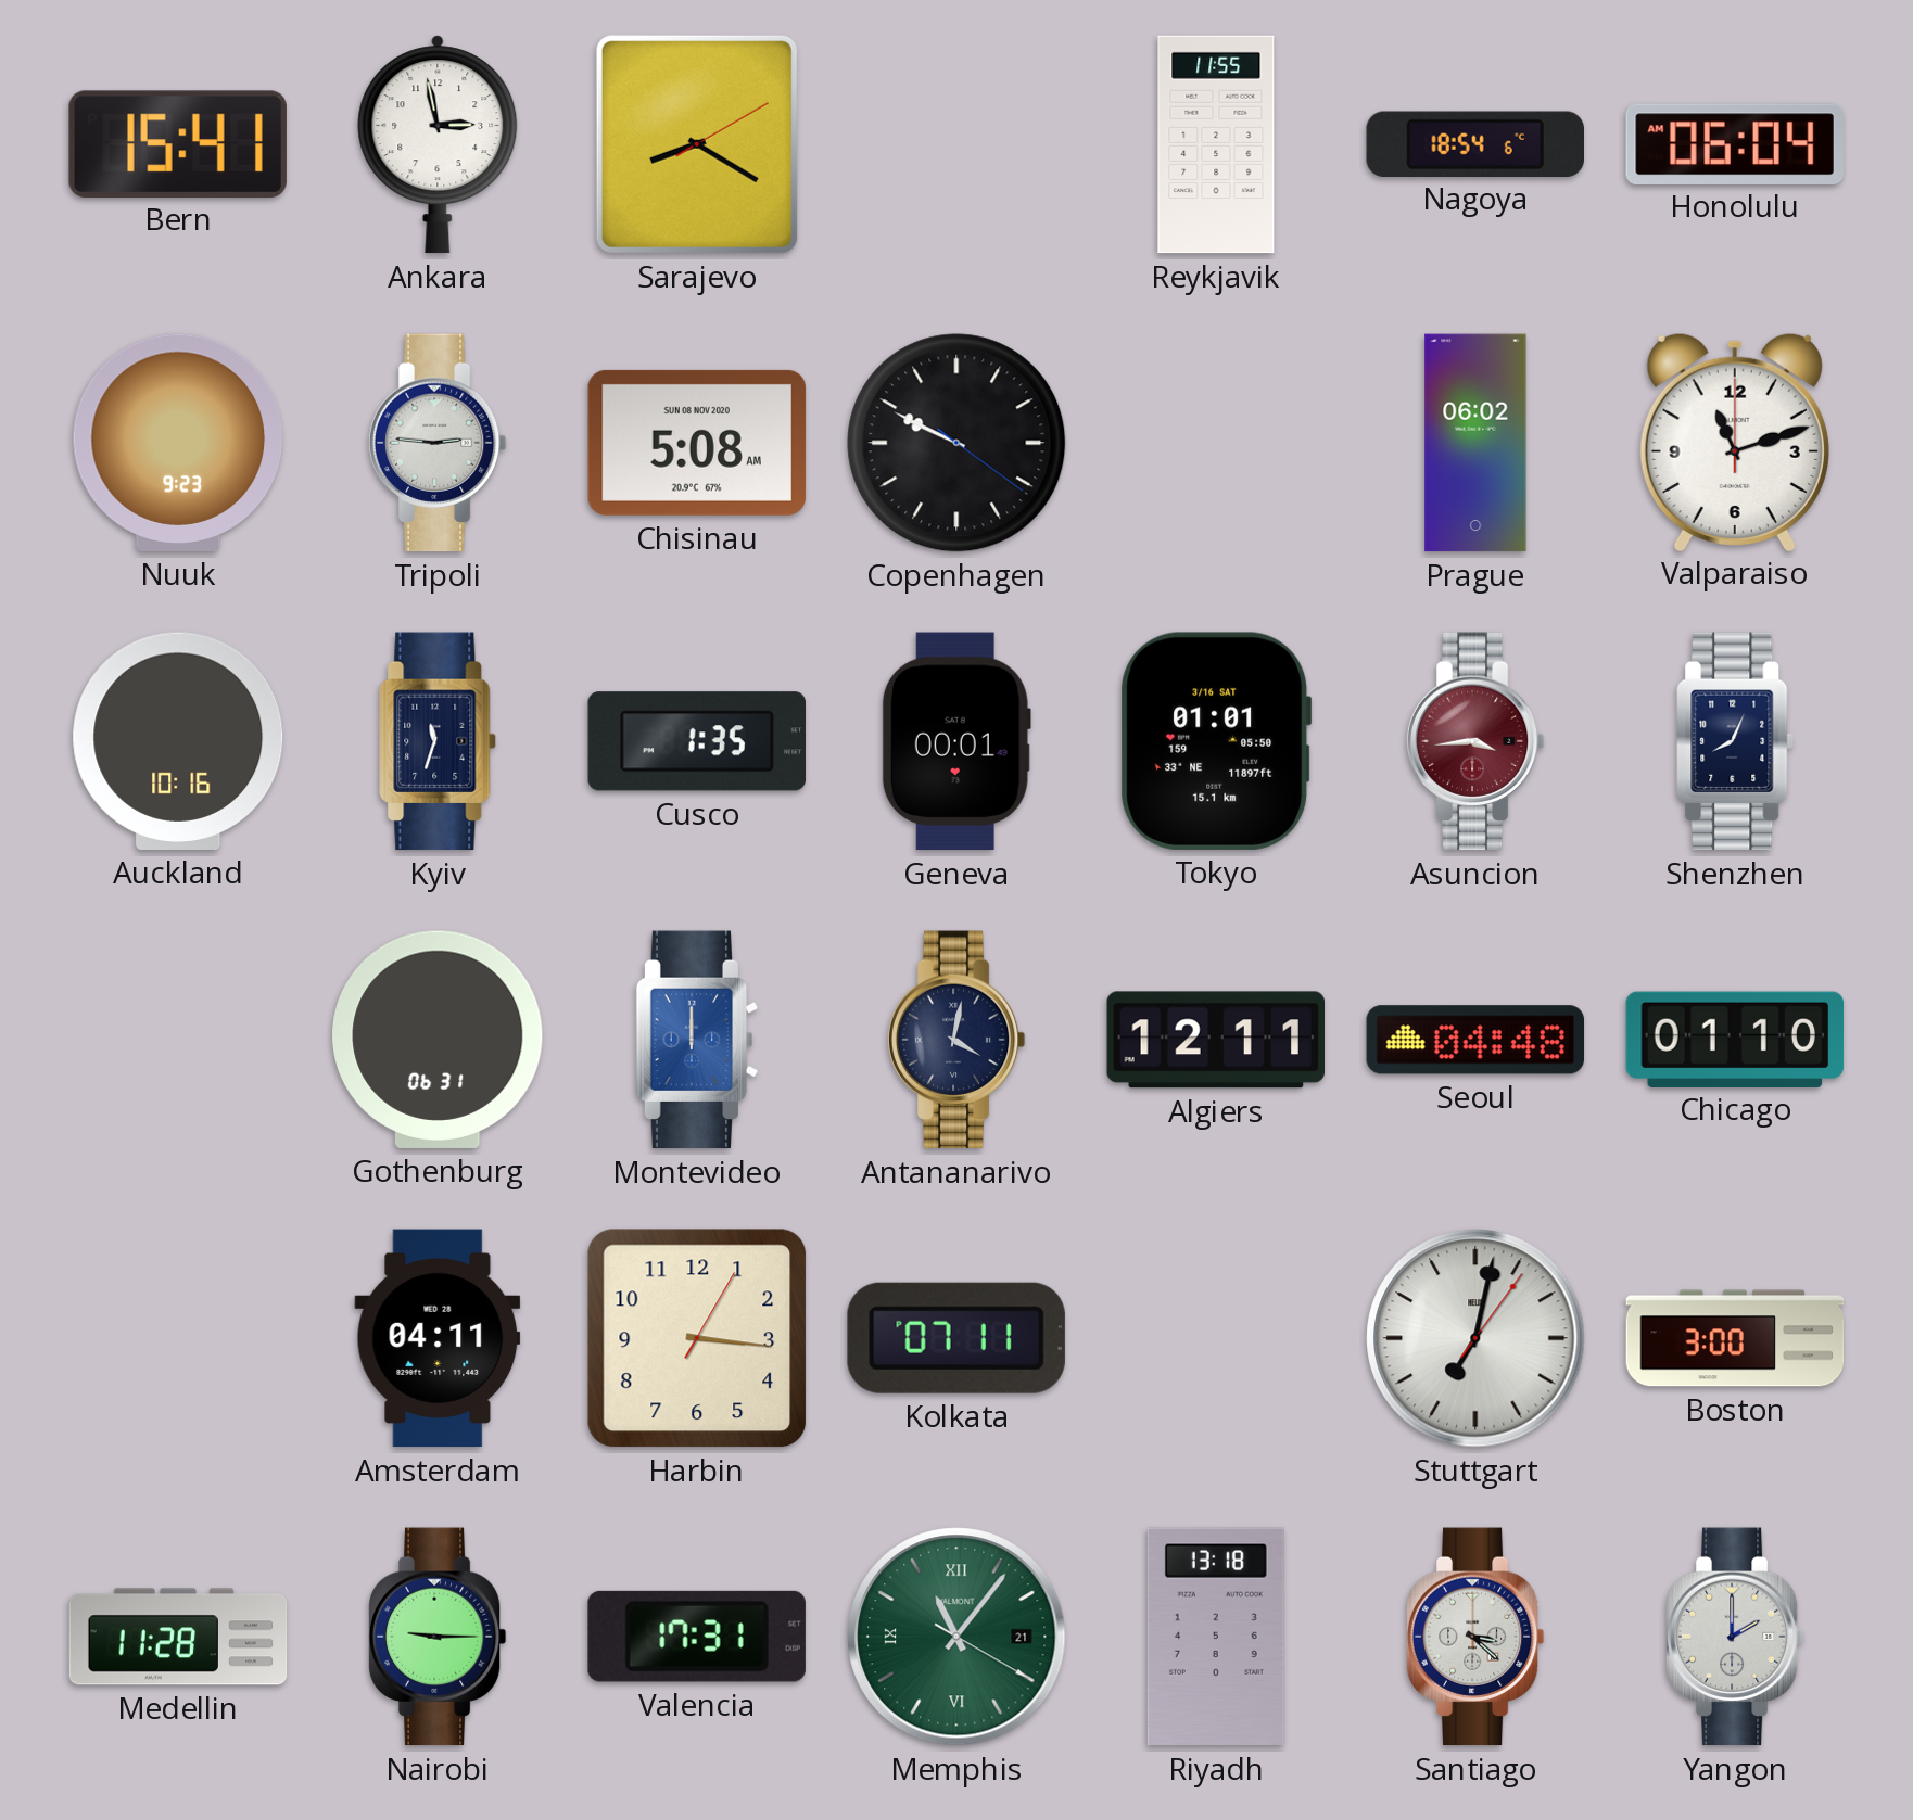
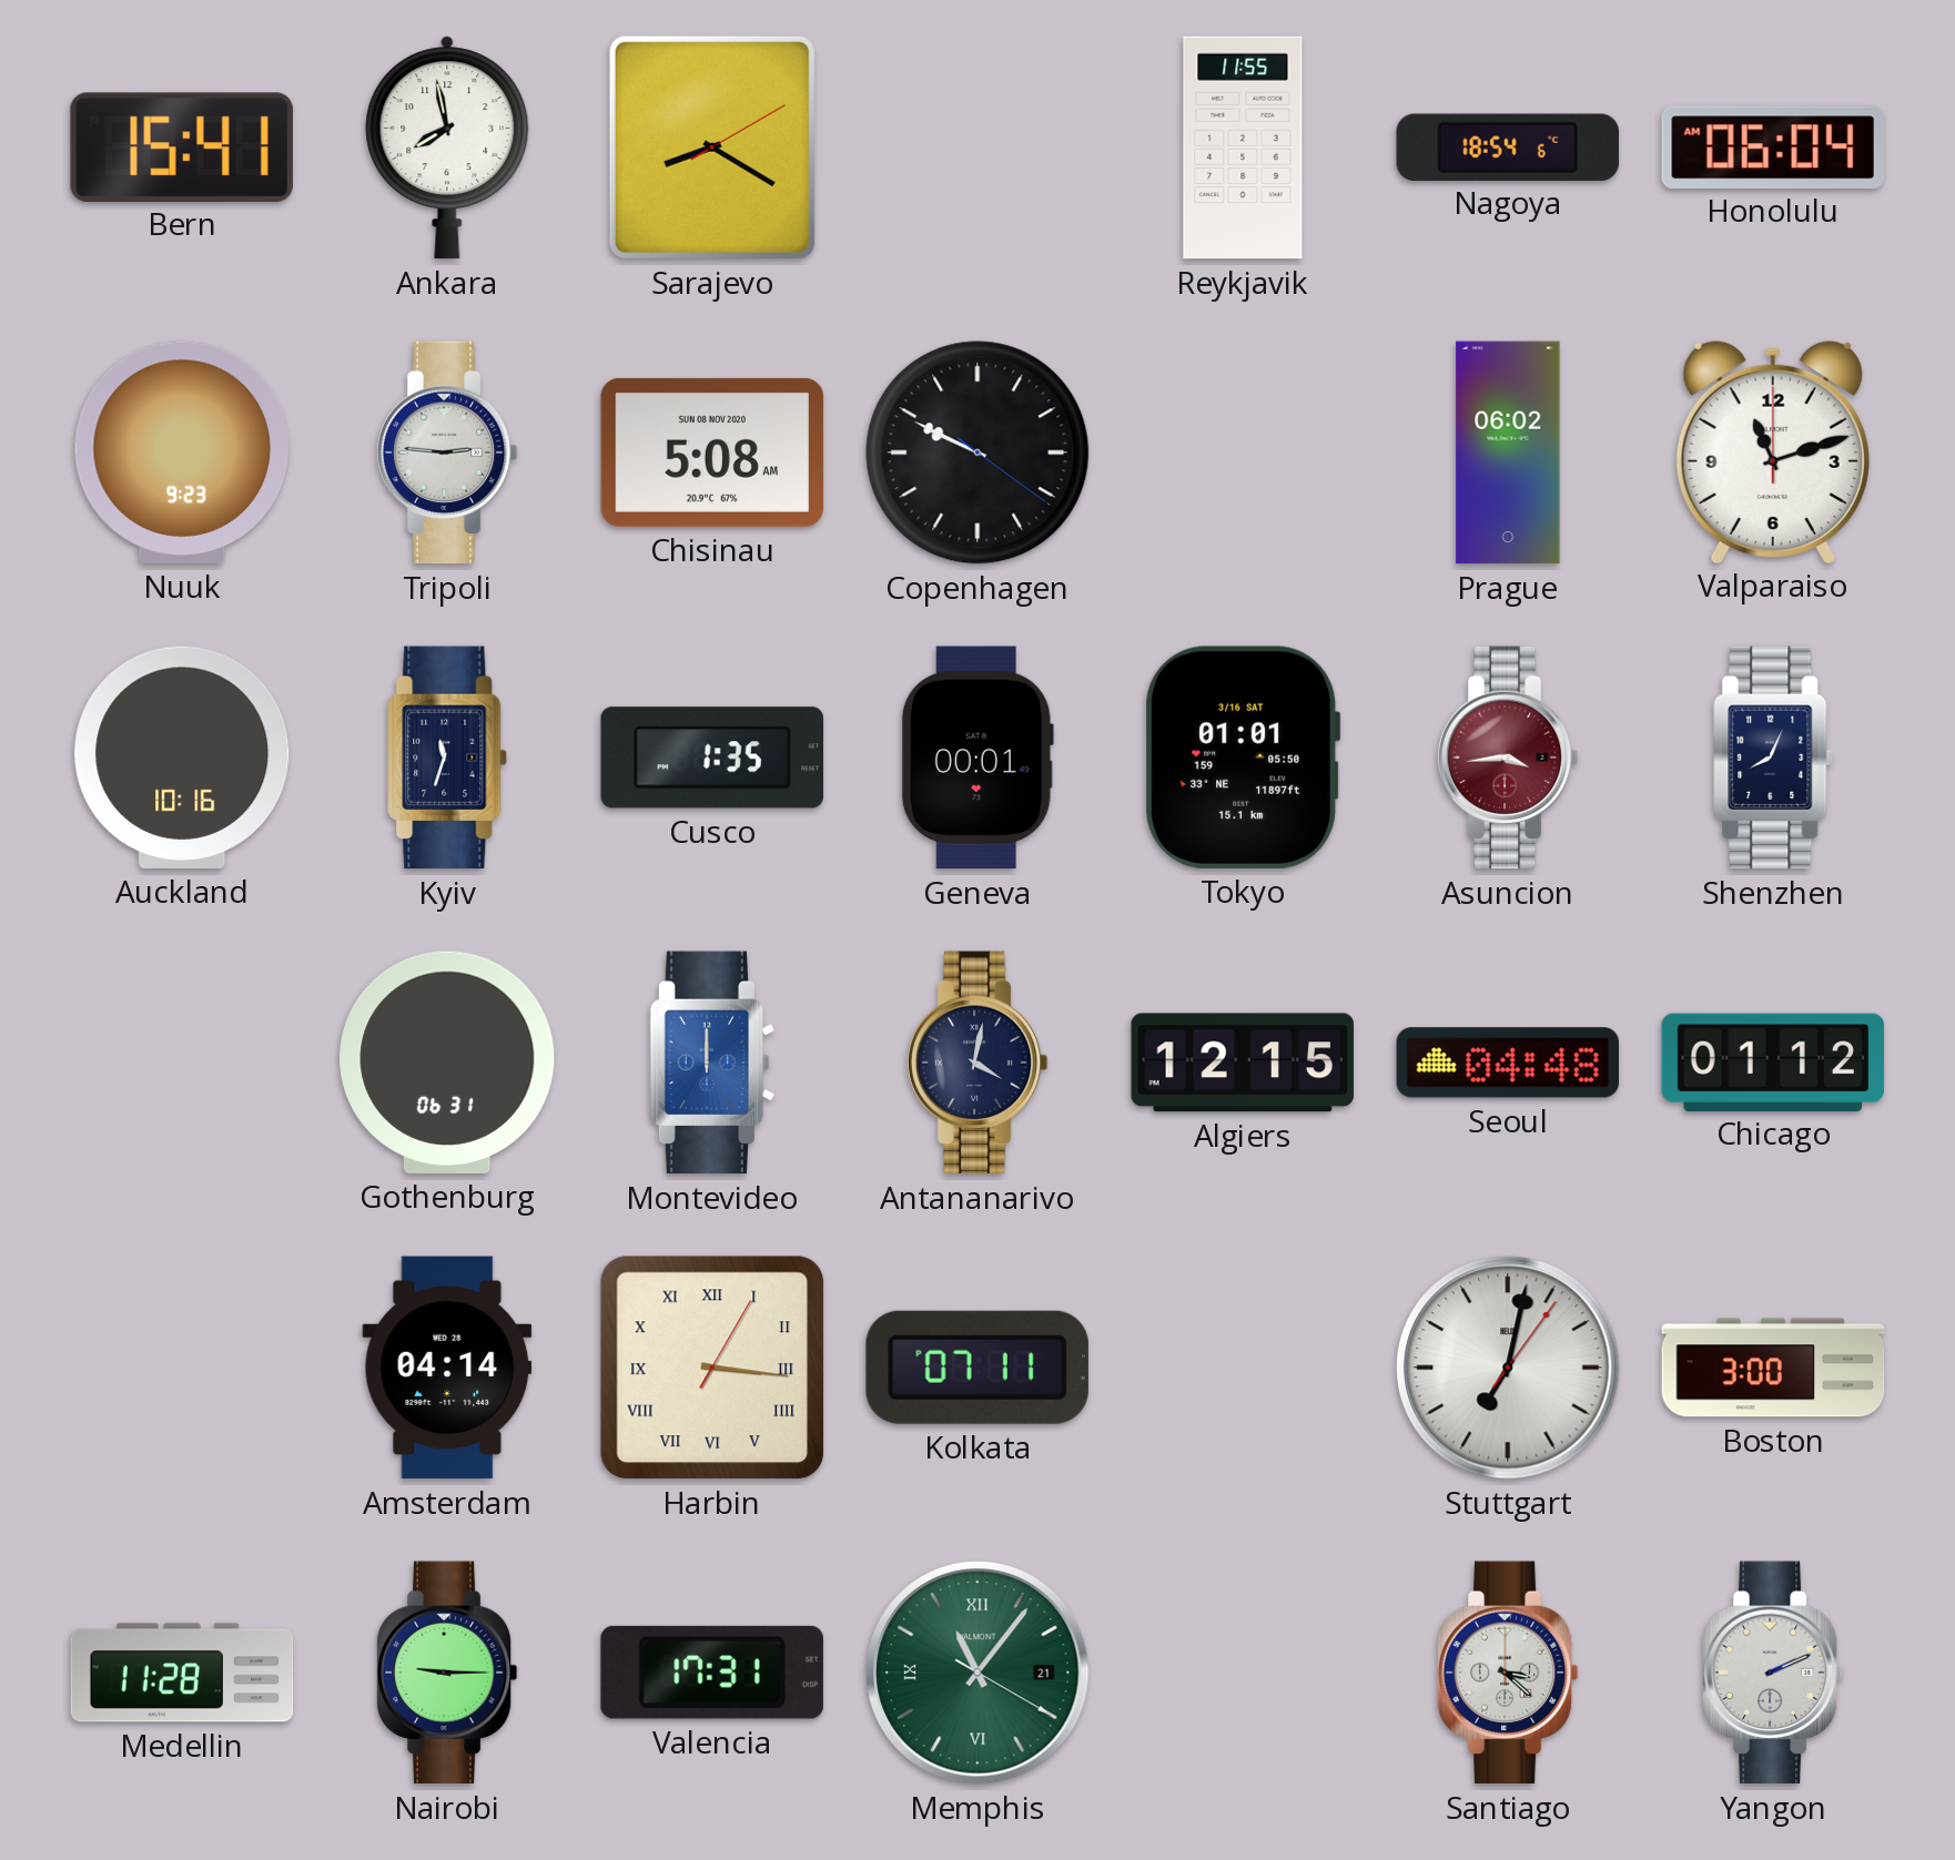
Ankara: 2:58 -> 7:58
Algiers: 12:11 -> 12:15
Chicago: 01:10 -> 01:12
Amsterdam: 04:11 -> 04:14
Harbin numerals: Arabic -> Roman
Riyadh: 13:18 -> none
Yangon: 2:00 -> 2:11
